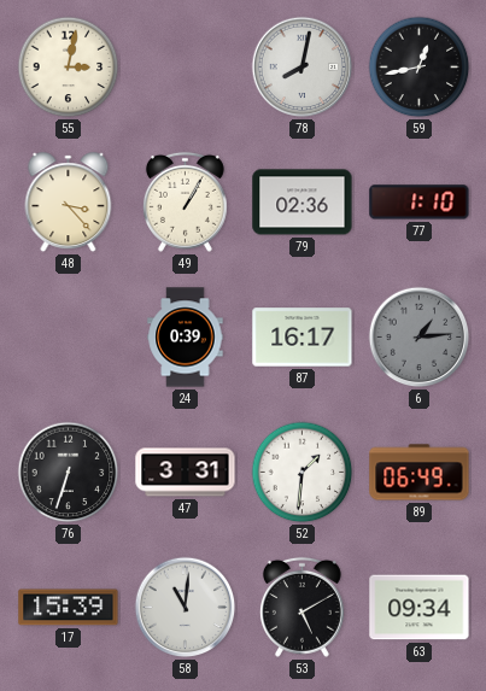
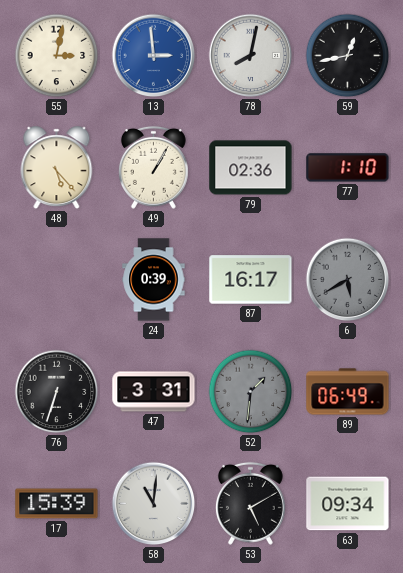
13: none -> 2:59
48: 3:23 -> 5:23
6: 1:14 -> 5:40
52 dial: white -> grey
